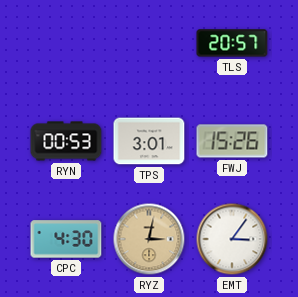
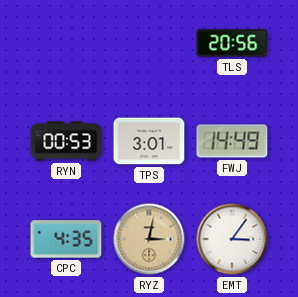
TLS: 20:57 -> 20:56
FWJ: 15:26 -> 14:49
CPC: 4:30 -> 4:35
